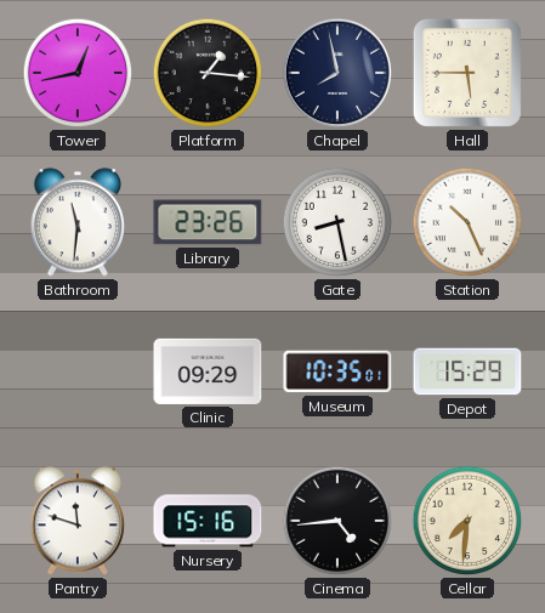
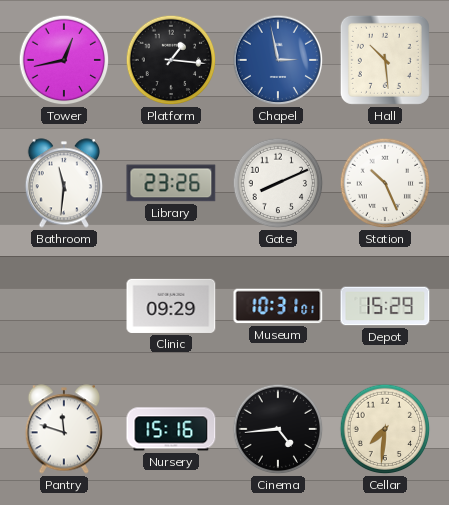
Chapel: 7:58 -> 2:58
Chapel dial: navy -> blue
Hall: 5:45 -> 10:29
Gate: 8:28 -> 8:11
Museum: 10:35 -> 10:31
